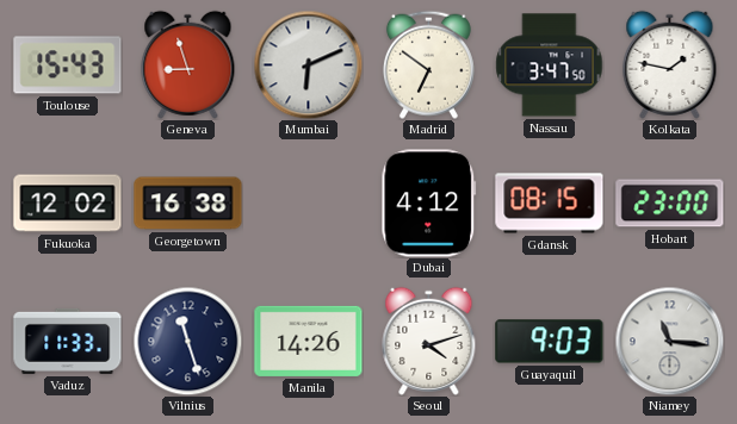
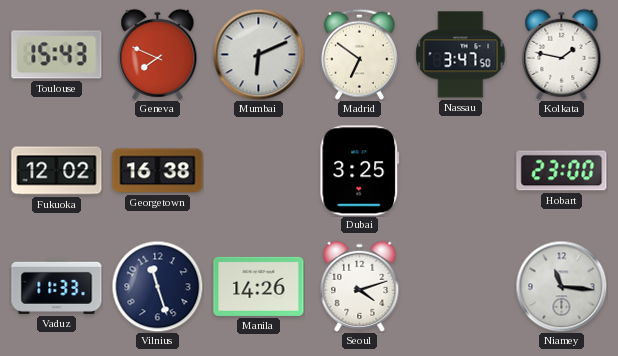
Geneva: 8:57 -> 7:49
Dubai: 4:12 -> 3:25
Gdansk: 08:15 -> none
Guayaquil: 9:03 -> none
